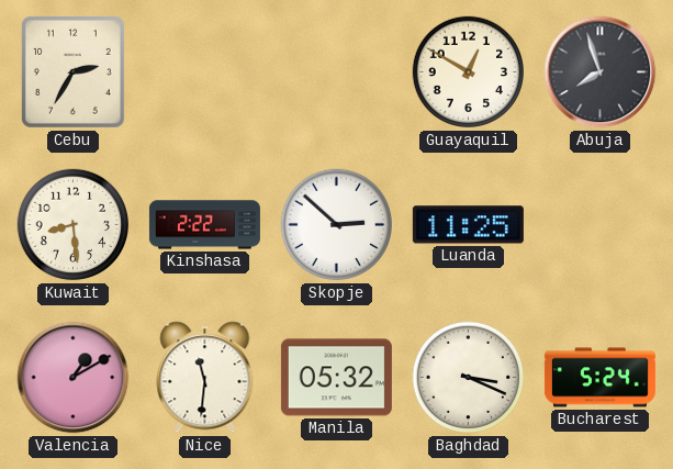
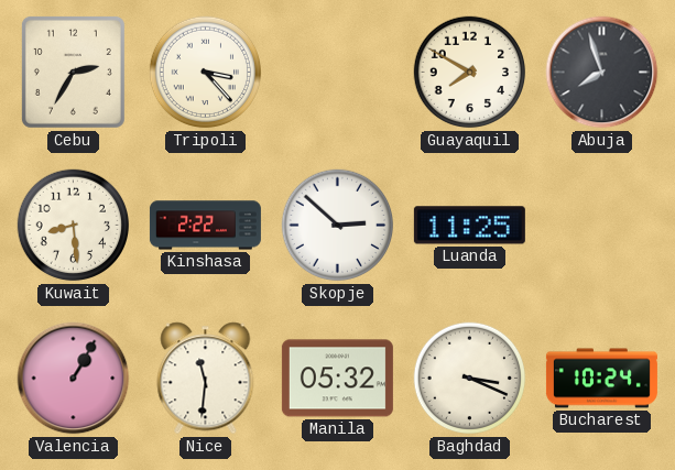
Tripoli: none -> 3:23
Guayaquil: 12:50 -> 7:50
Valencia: 1:10 -> 1:05
Bucharest: 5:24 -> 10:24
